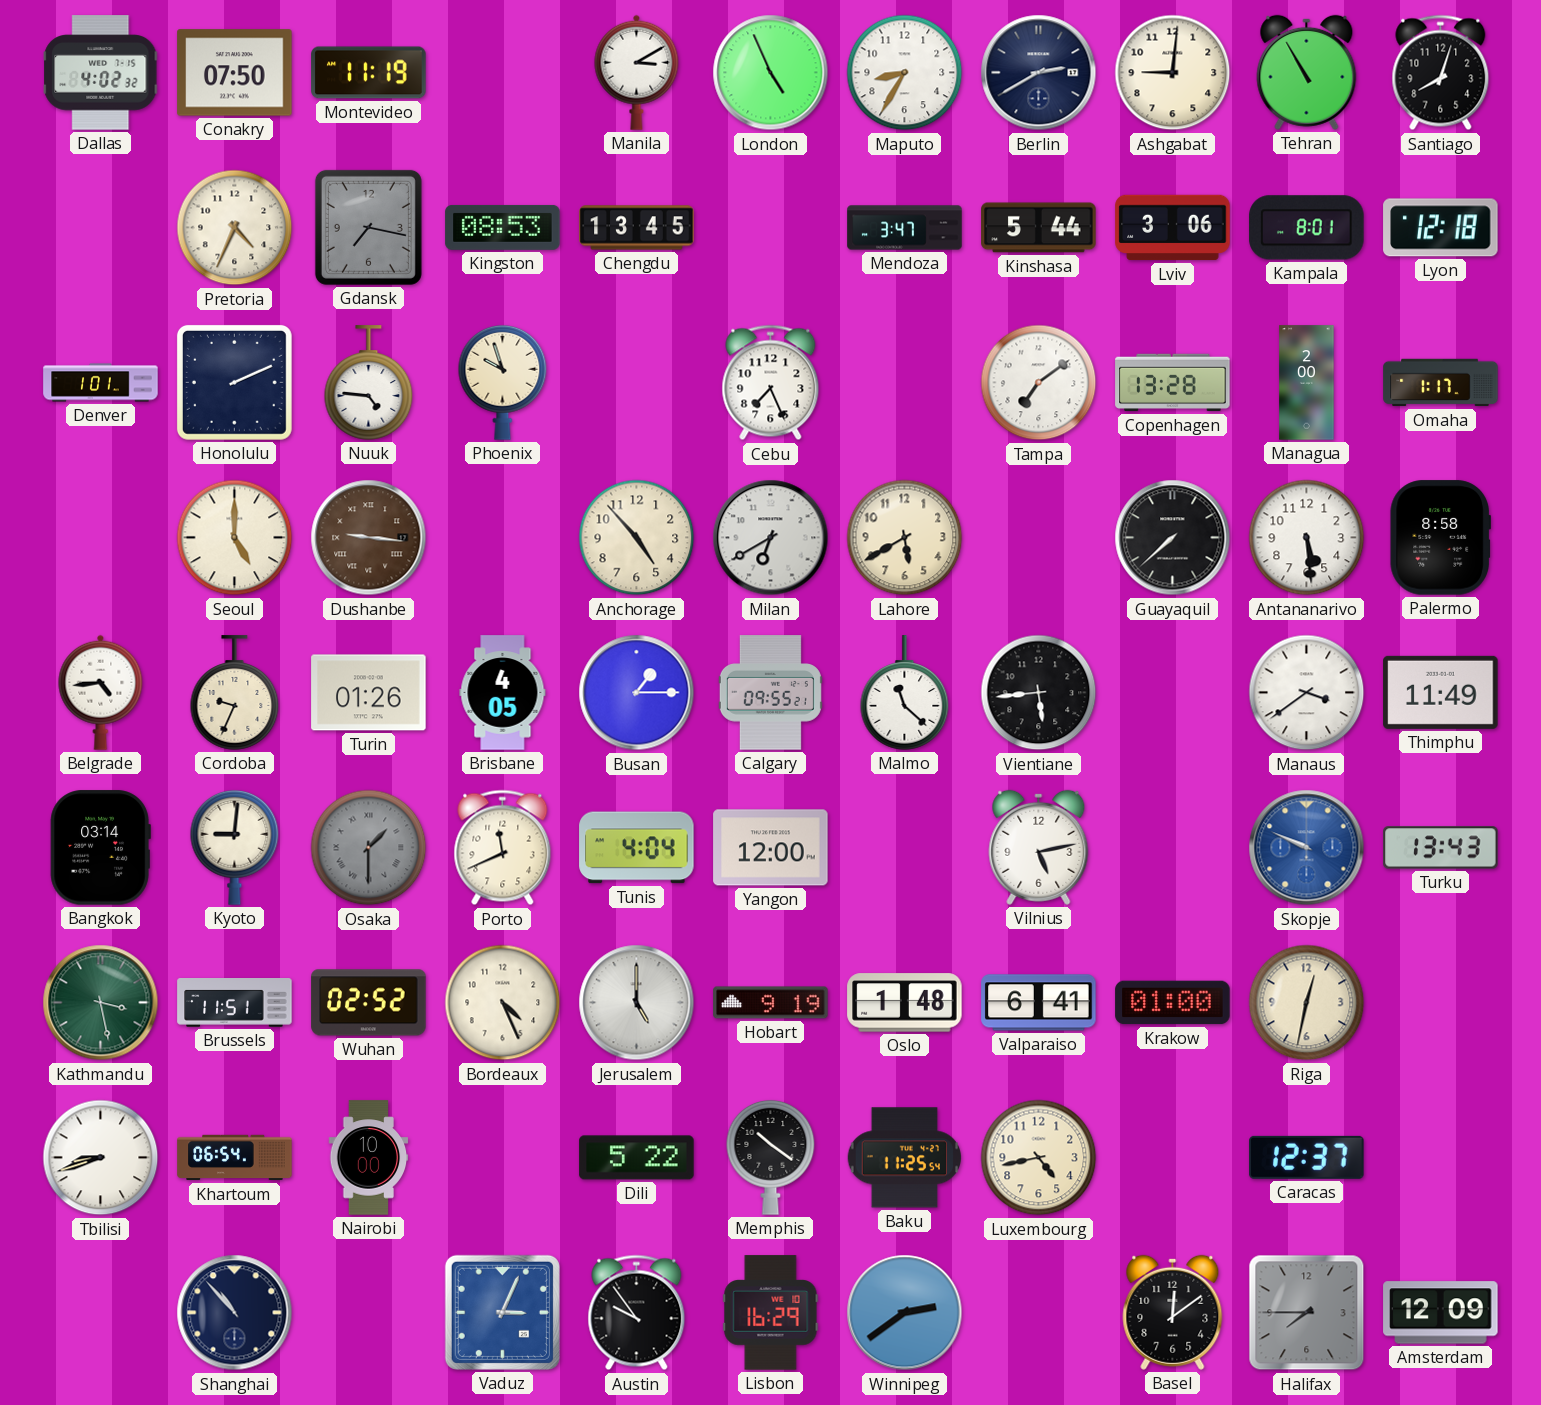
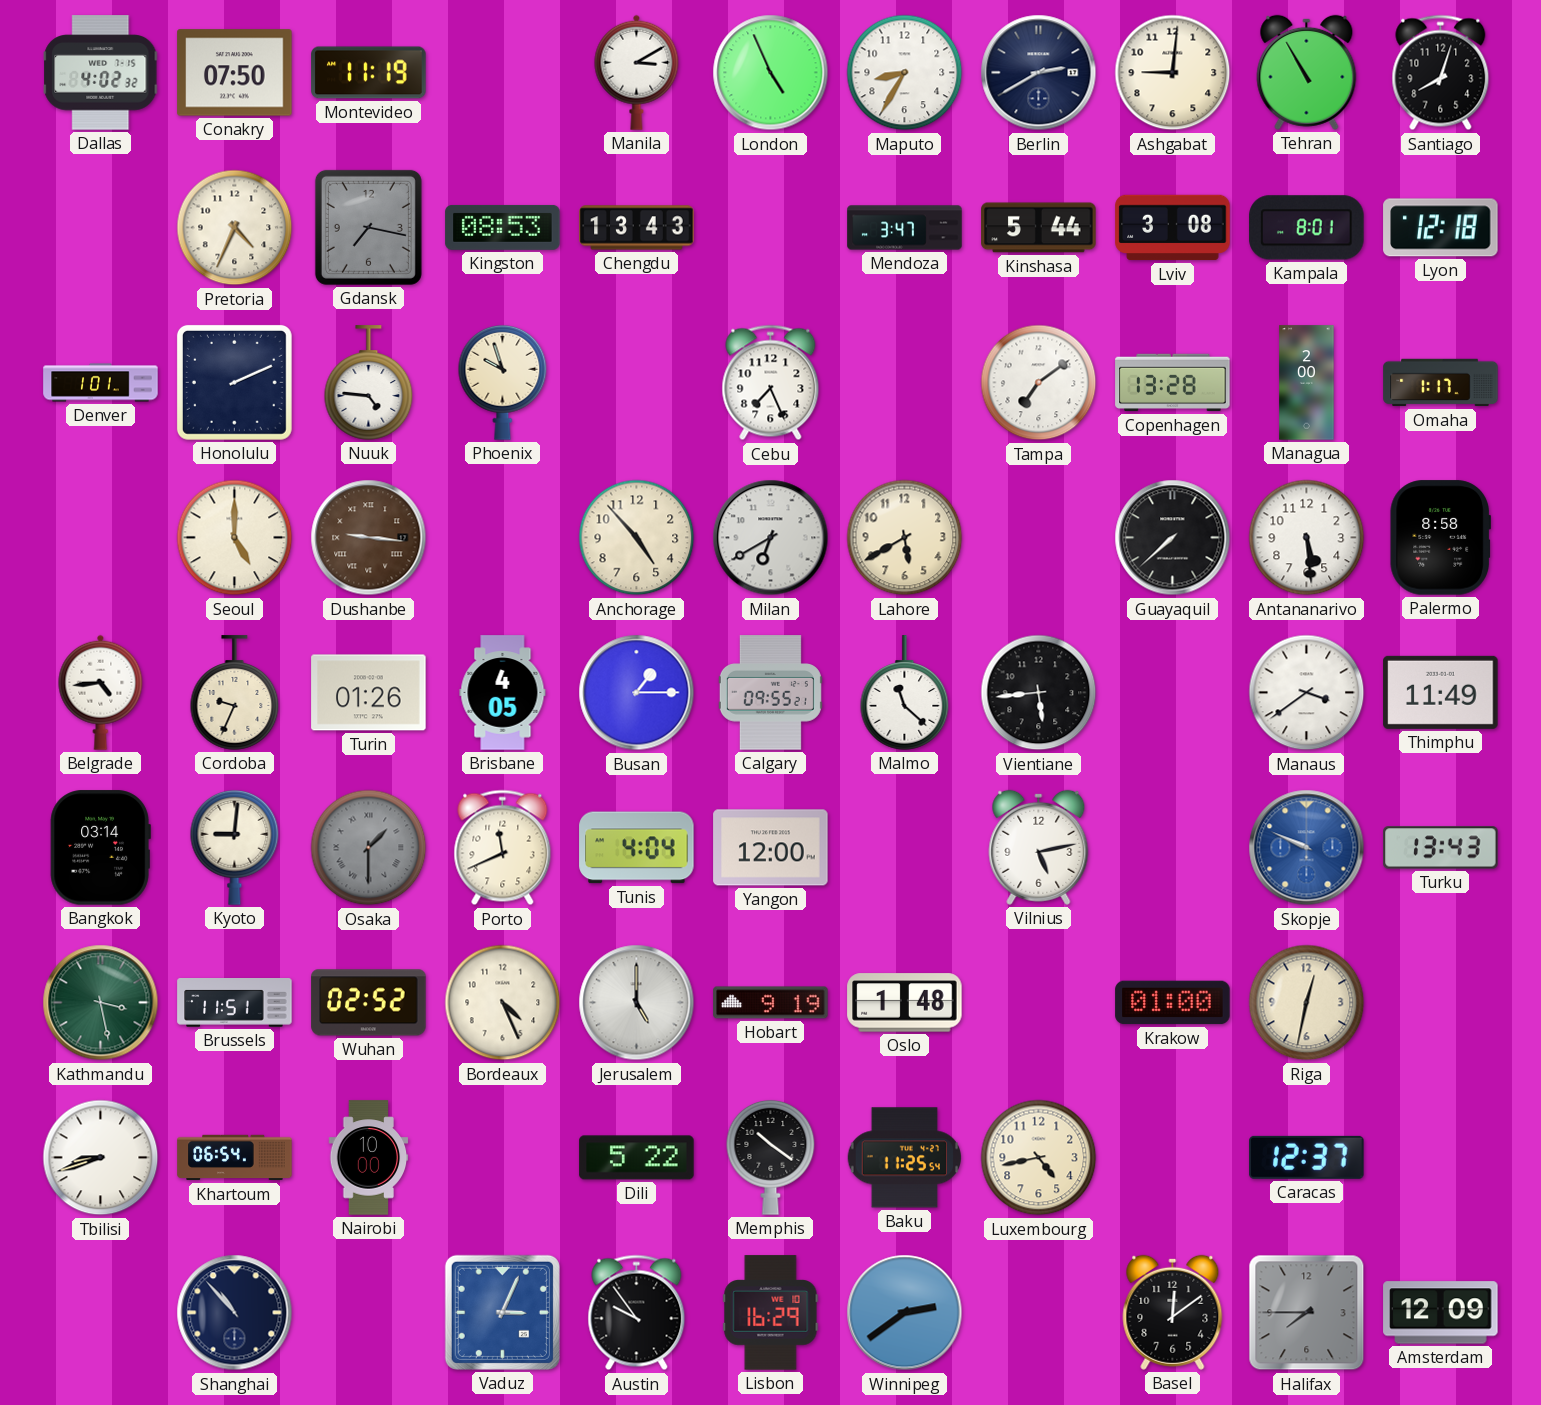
Chengdu: 13:45 -> 13:43
Lviv: 3:06 -> 3:08
Valparaiso: 6:41 -> none
